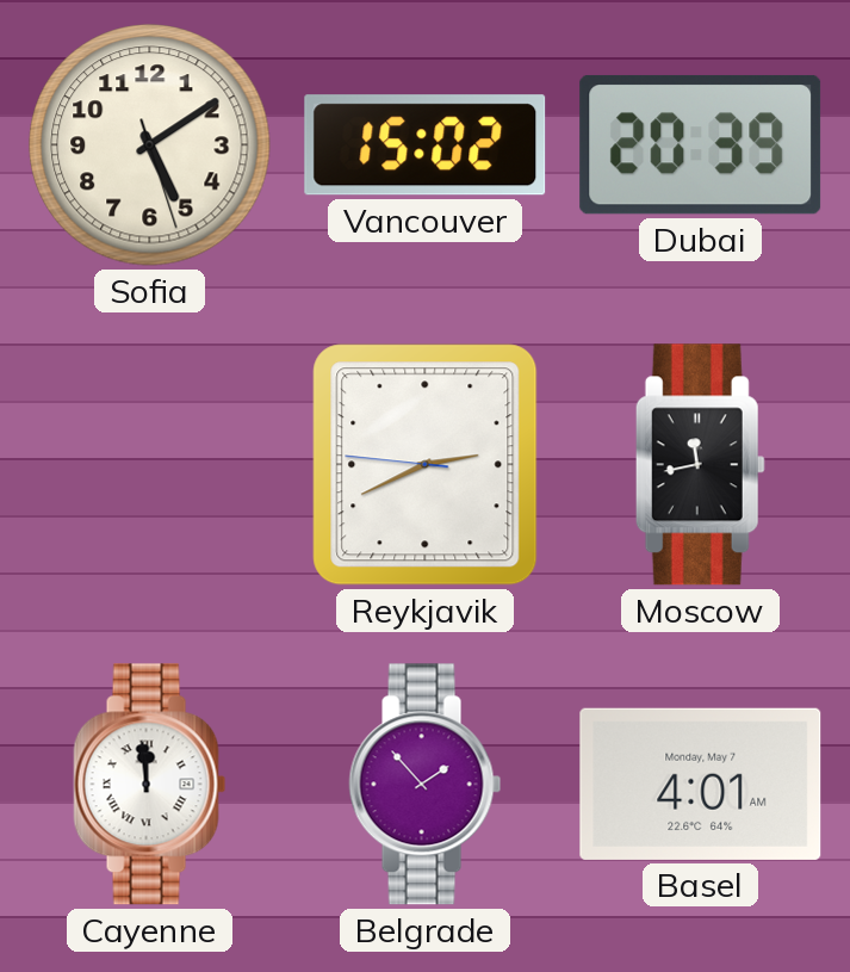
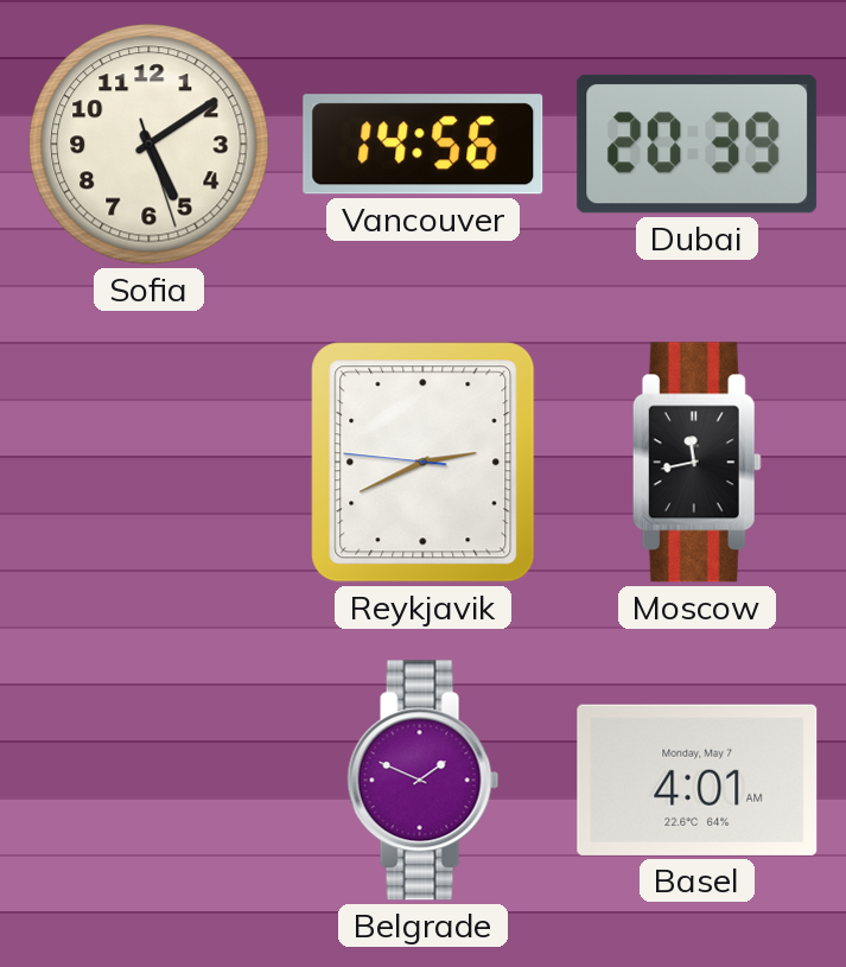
Vancouver: 15:02 -> 14:56
Cayenne: 11:59 -> none
Belgrade: 1:53 -> 1:49
